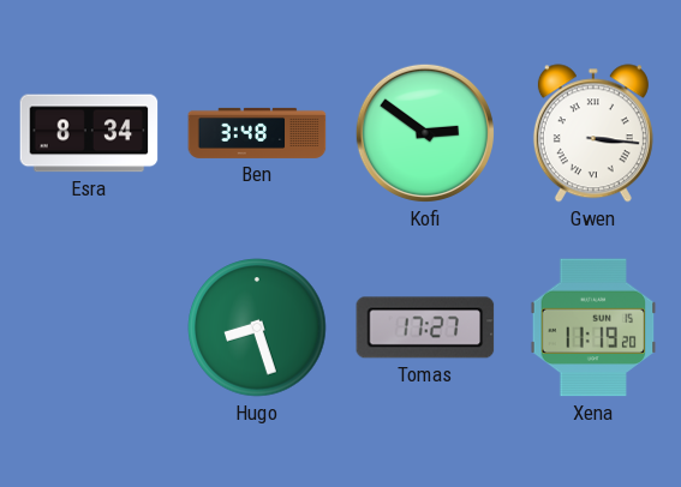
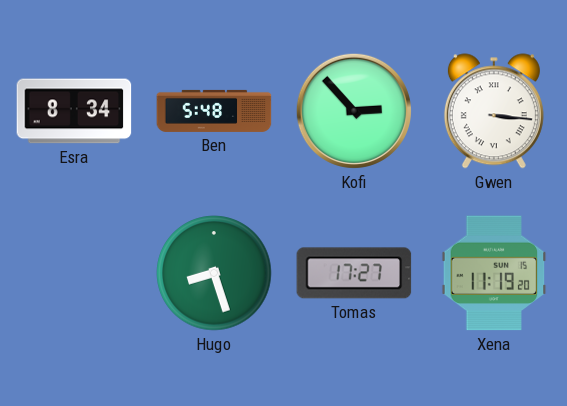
Ben: 3:48 -> 5:48
Kofi: 2:51 -> 2:53
